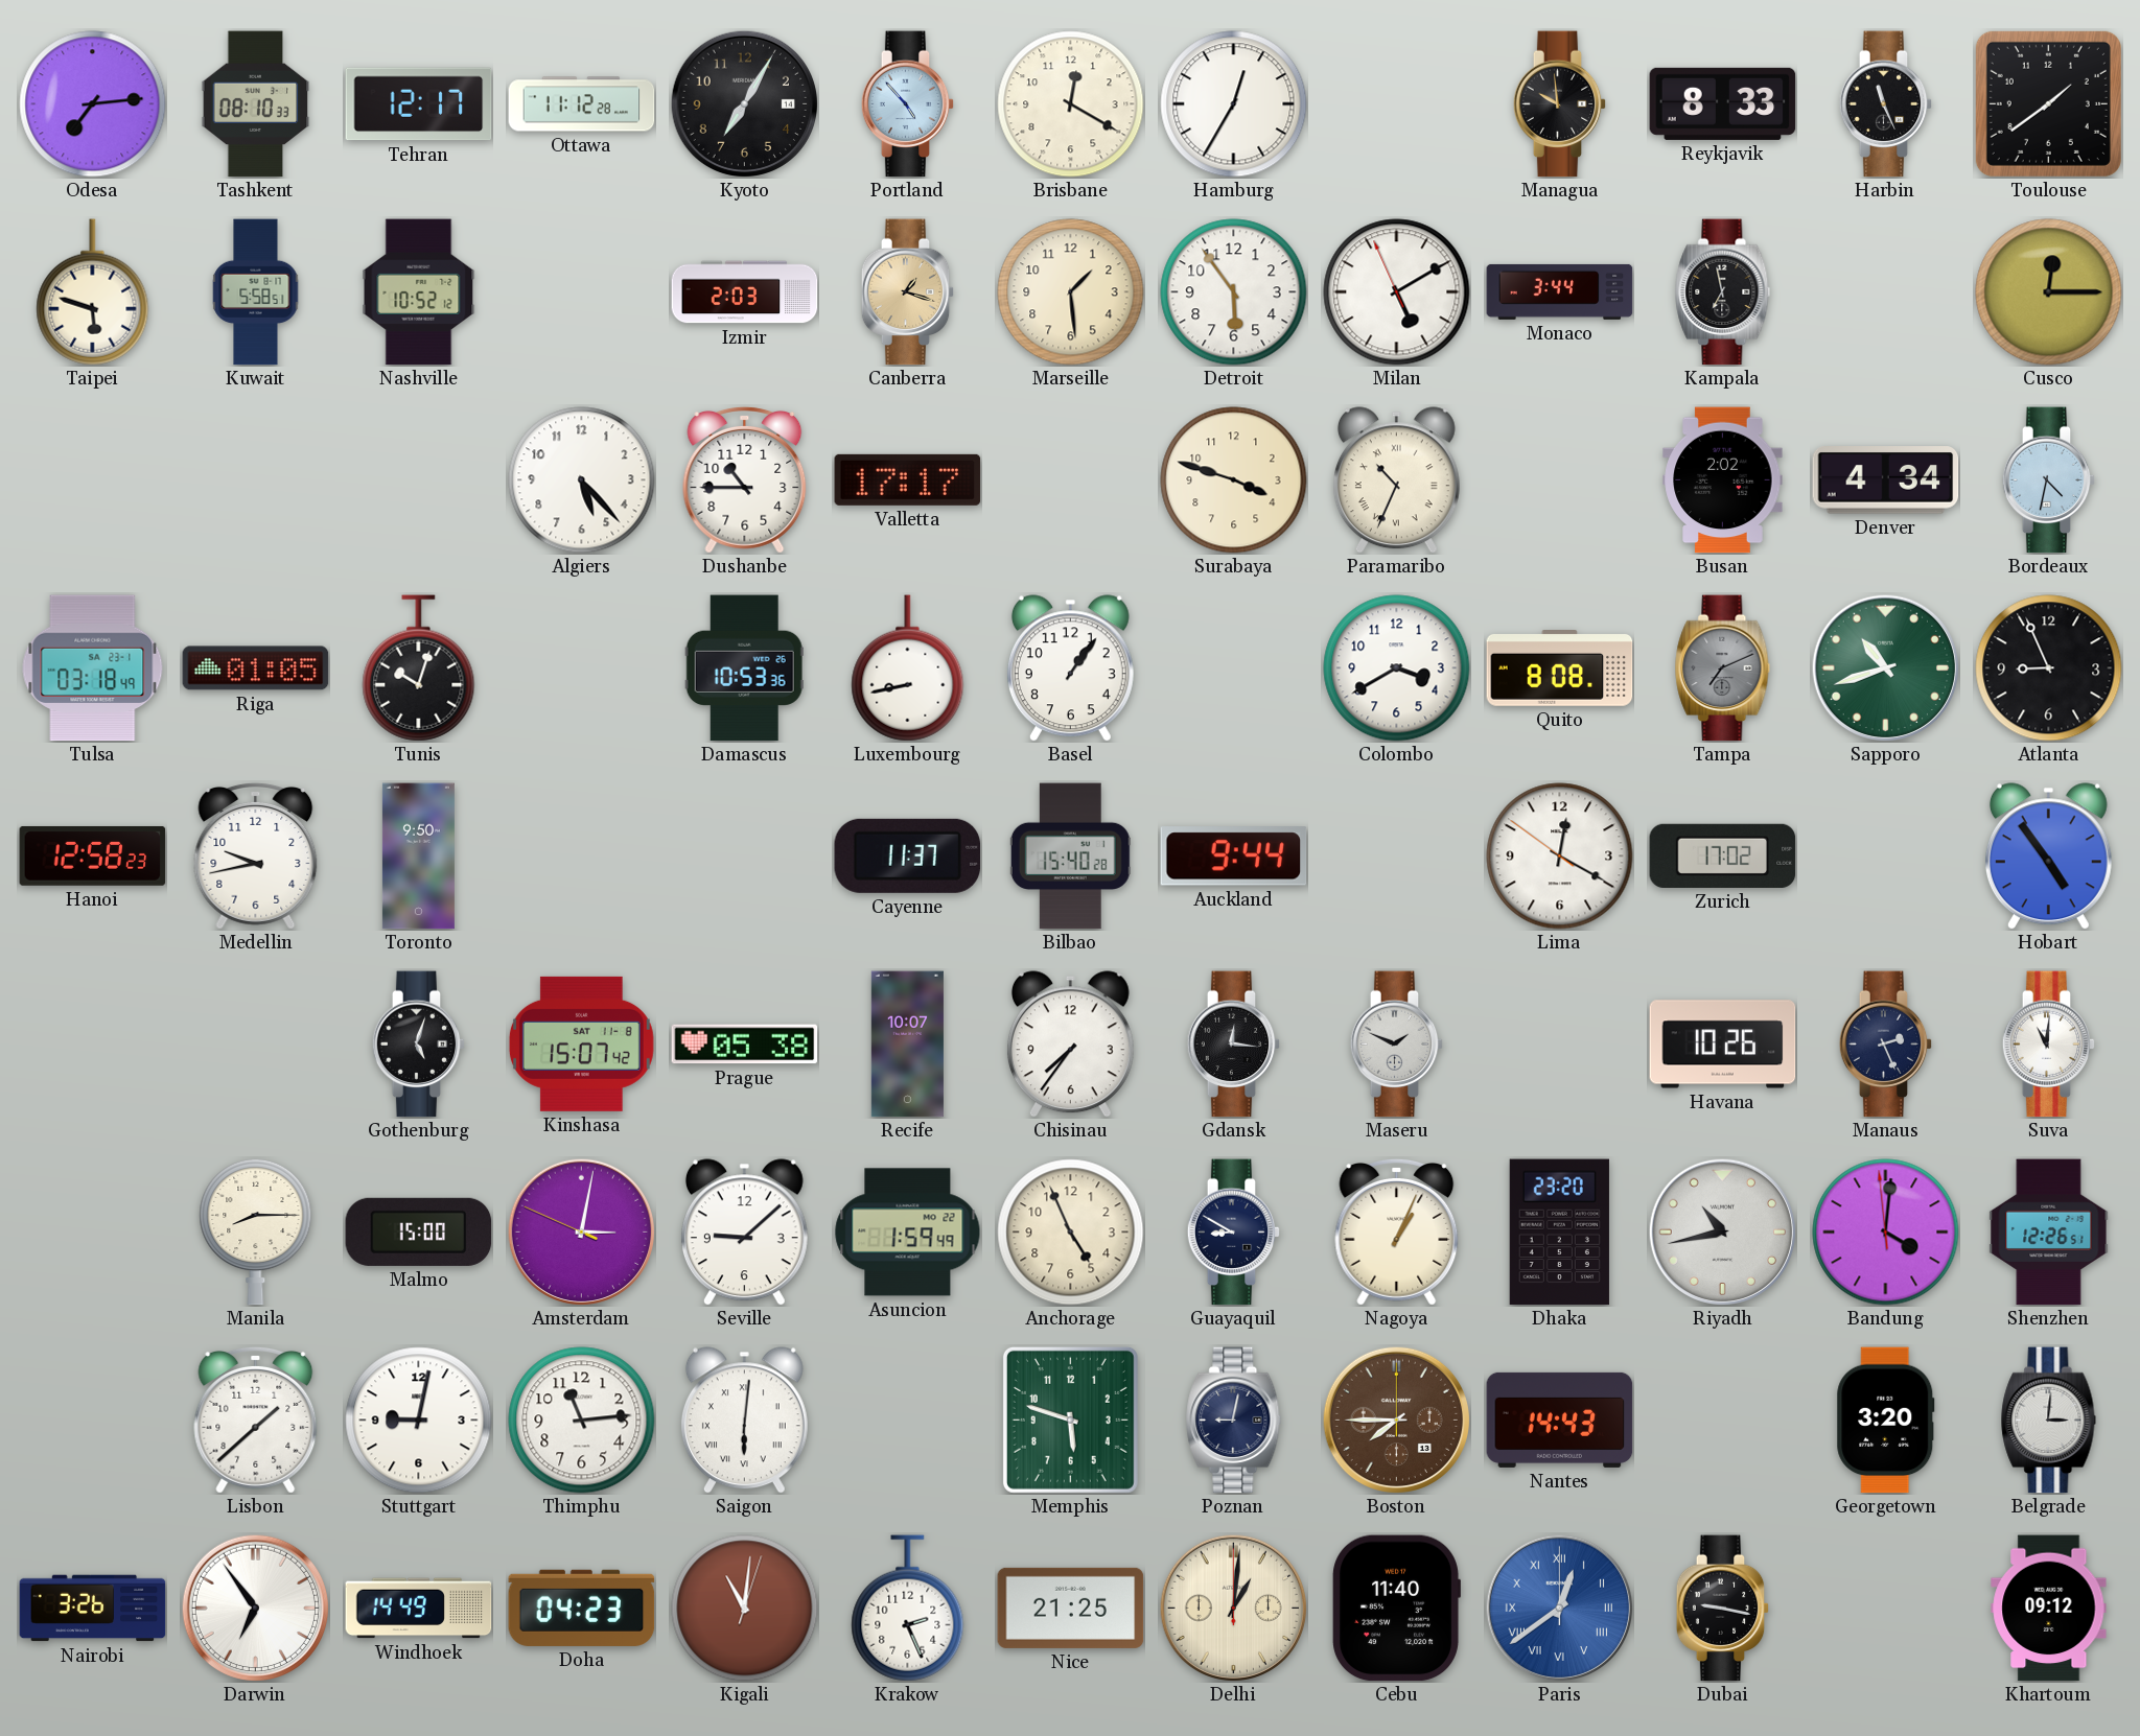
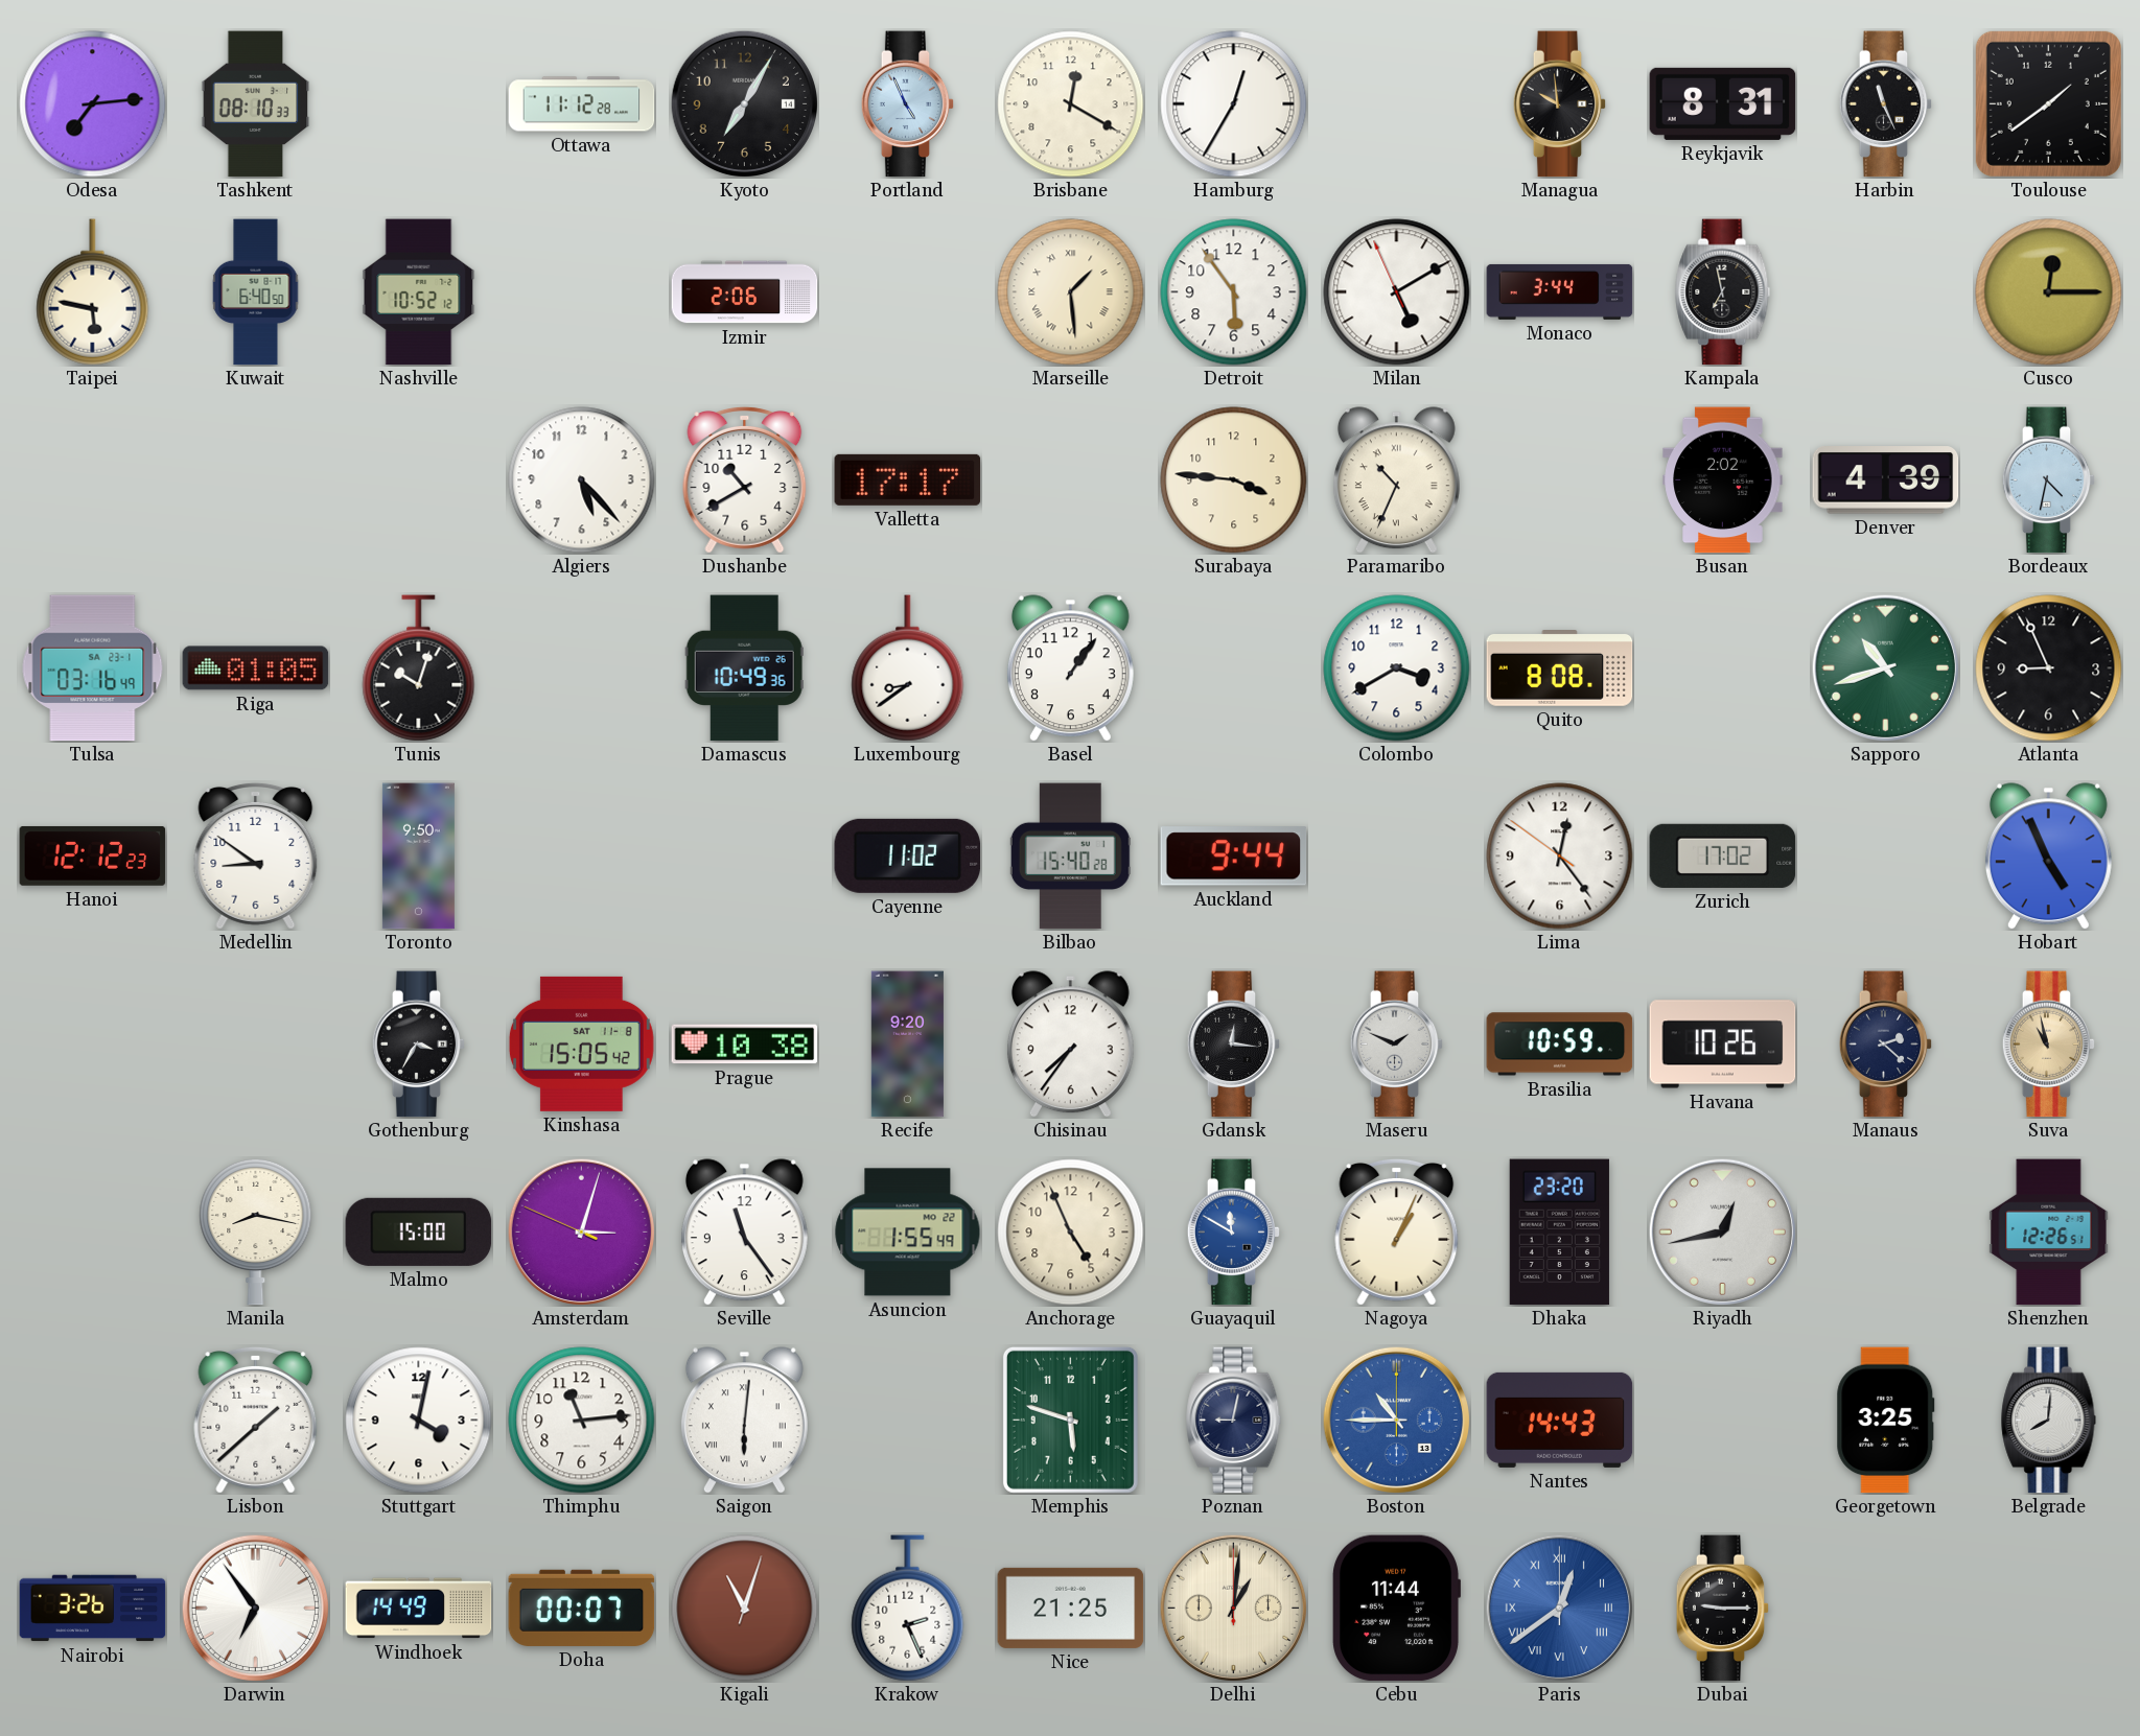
Tehran: 12:17 -> none
Portland: 4:53 -> 4:56
Reykjavik: 8:33 -> 8:31
Taipei: 5:48 -> 5:47
Kuwait: 5:58 -> 6:40
Izmir: 2:03 -> 2:06
Canberra: 1:18 -> none
Marseille numerals: Arabic -> Roman
Dushanbe: 10:45 -> 10:40
Surabaya: 3:48 -> 3:46
Denver: 4:34 -> 4:39
Tulsa: 03:18 -> 03:16
Damascus: 10:53 -> 10:49
Luxembourg: 8:43 -> 8:39
Tampa: 7:11 -> none
Hanoi: 12:58 -> 12:12
Medellin: 9:43 -> 8:51
Cayenne: 11:37 -> 11:02
Lima: 12:19 -> 12:23
Hobart: 4:54 -> 4:56
Gothenburg: 5:03 -> 3:35
Kinshasa: 15:07 -> 15:05
Prague: 05:38 -> 10:38
Recife: 10:07 -> 9:20
Brasilia: none -> 10:59
Manaus: 2:26 -> 2:22
Suva: 11:01 -> 10:58
Suva dial: white -> champagne
Manila: 8:15 -> 8:17
Amsterdam: 3:01 -> 3:02
Seville: 9:08 -> 11:24
Asuncion: 1:59 -> 1:55
Guayaquil: 8:50 -> 11:50
Guayaquil dial: navy -> blue
Riyadh: 10:43 -> 12:43
Bandung: 4:00 -> none
Stuttgart: 9:02 -> 4:02
Boston: 7:45 -> 10:45
Boston dial: brown -> blue
Georgetown: 3:20 -> 3:25
Belgrade: 3:01 -> 8:01
Doha: 04:23 -> 00:07
Kigali: 11:01 -> 11:03
Cebu: 11:40 -> 11:44
Dubai: 9:17 -> 9:15
Khartoum: 09:12 -> none
